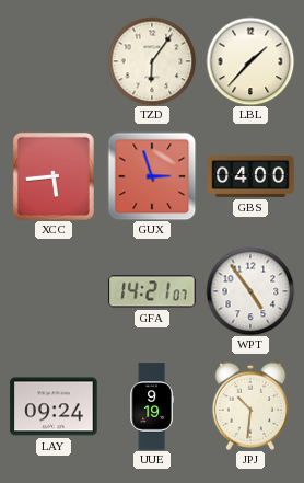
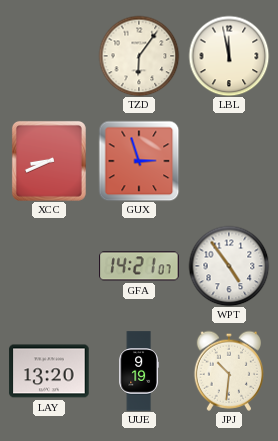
LBL: 1:37 -> 11:58
XCC: 5:44 -> 8:41
GBS: 04:00 -> none
LAY: 09:24 -> 13:20
